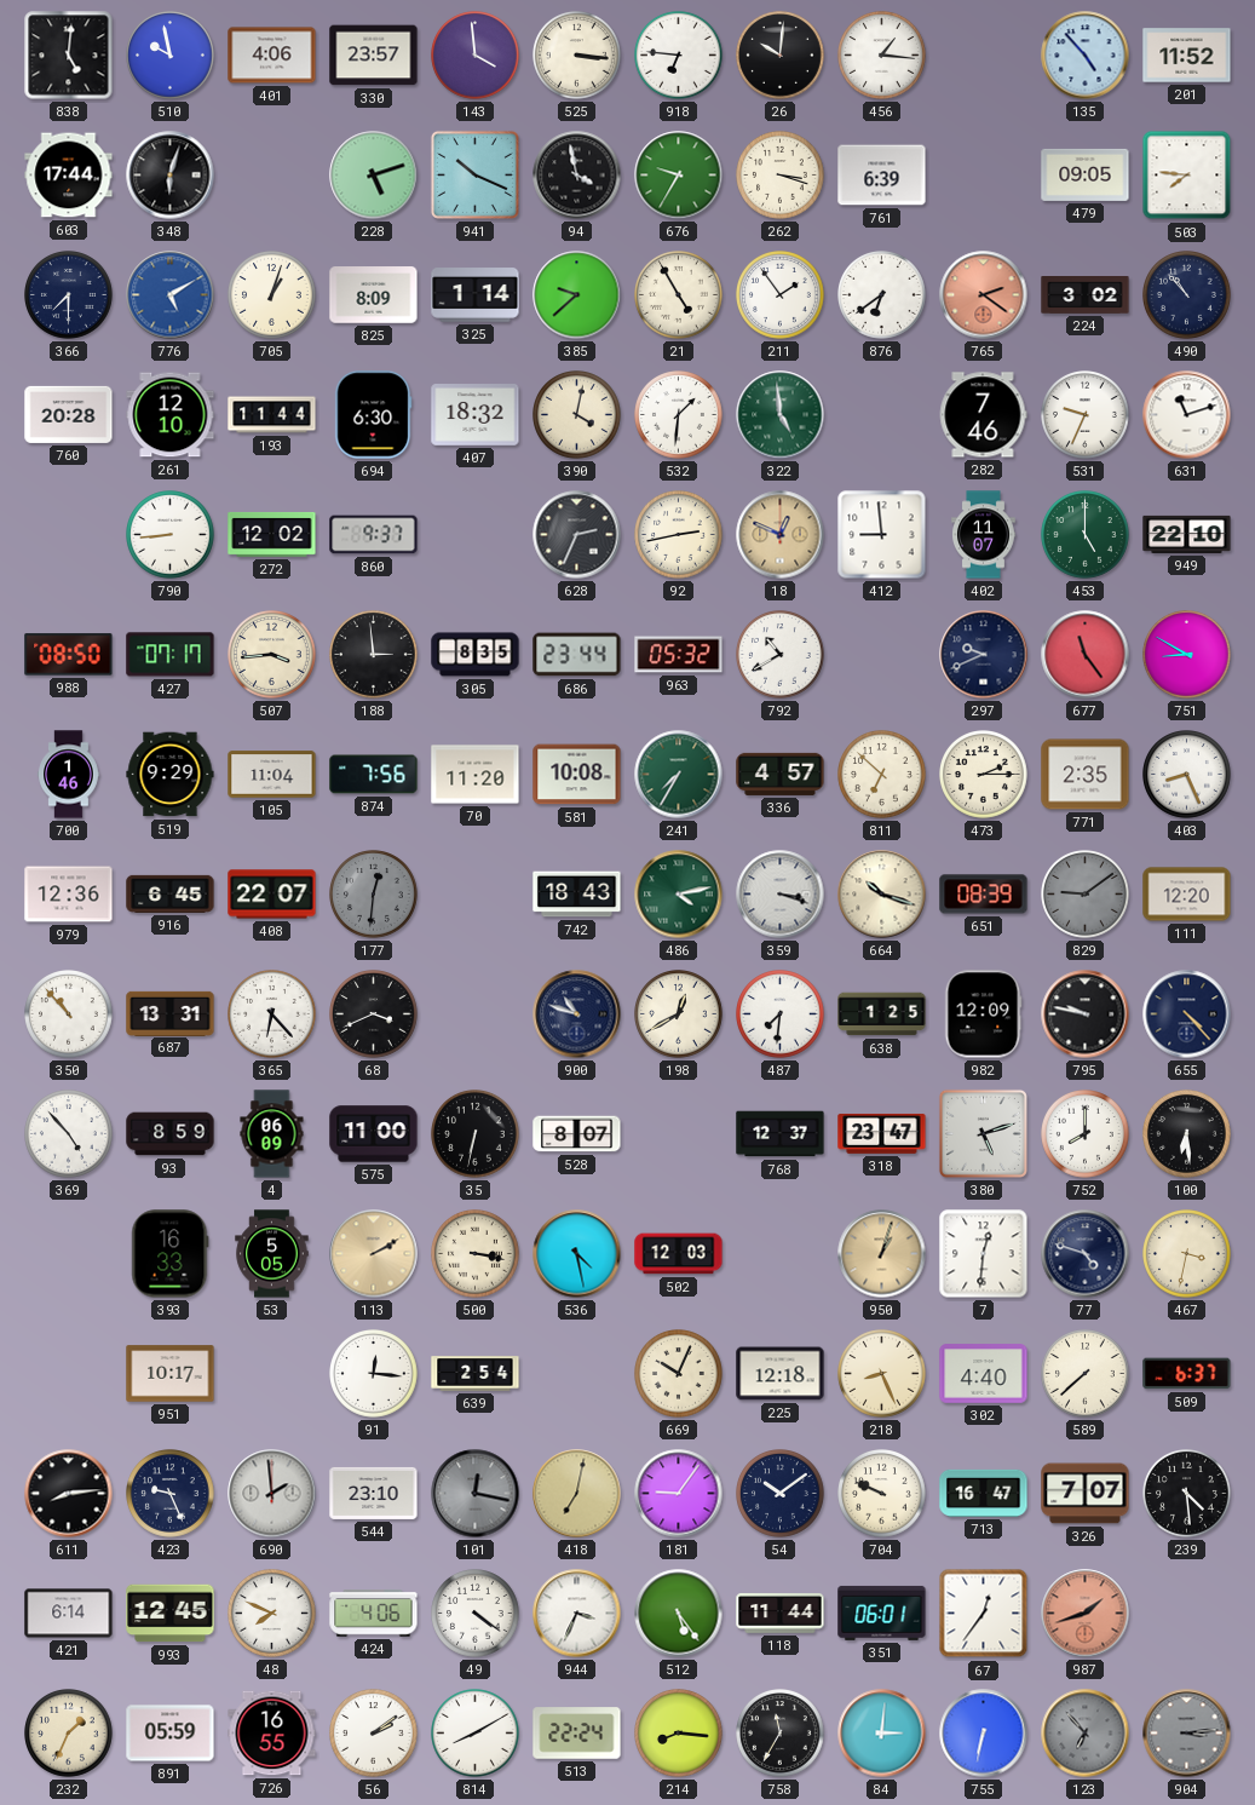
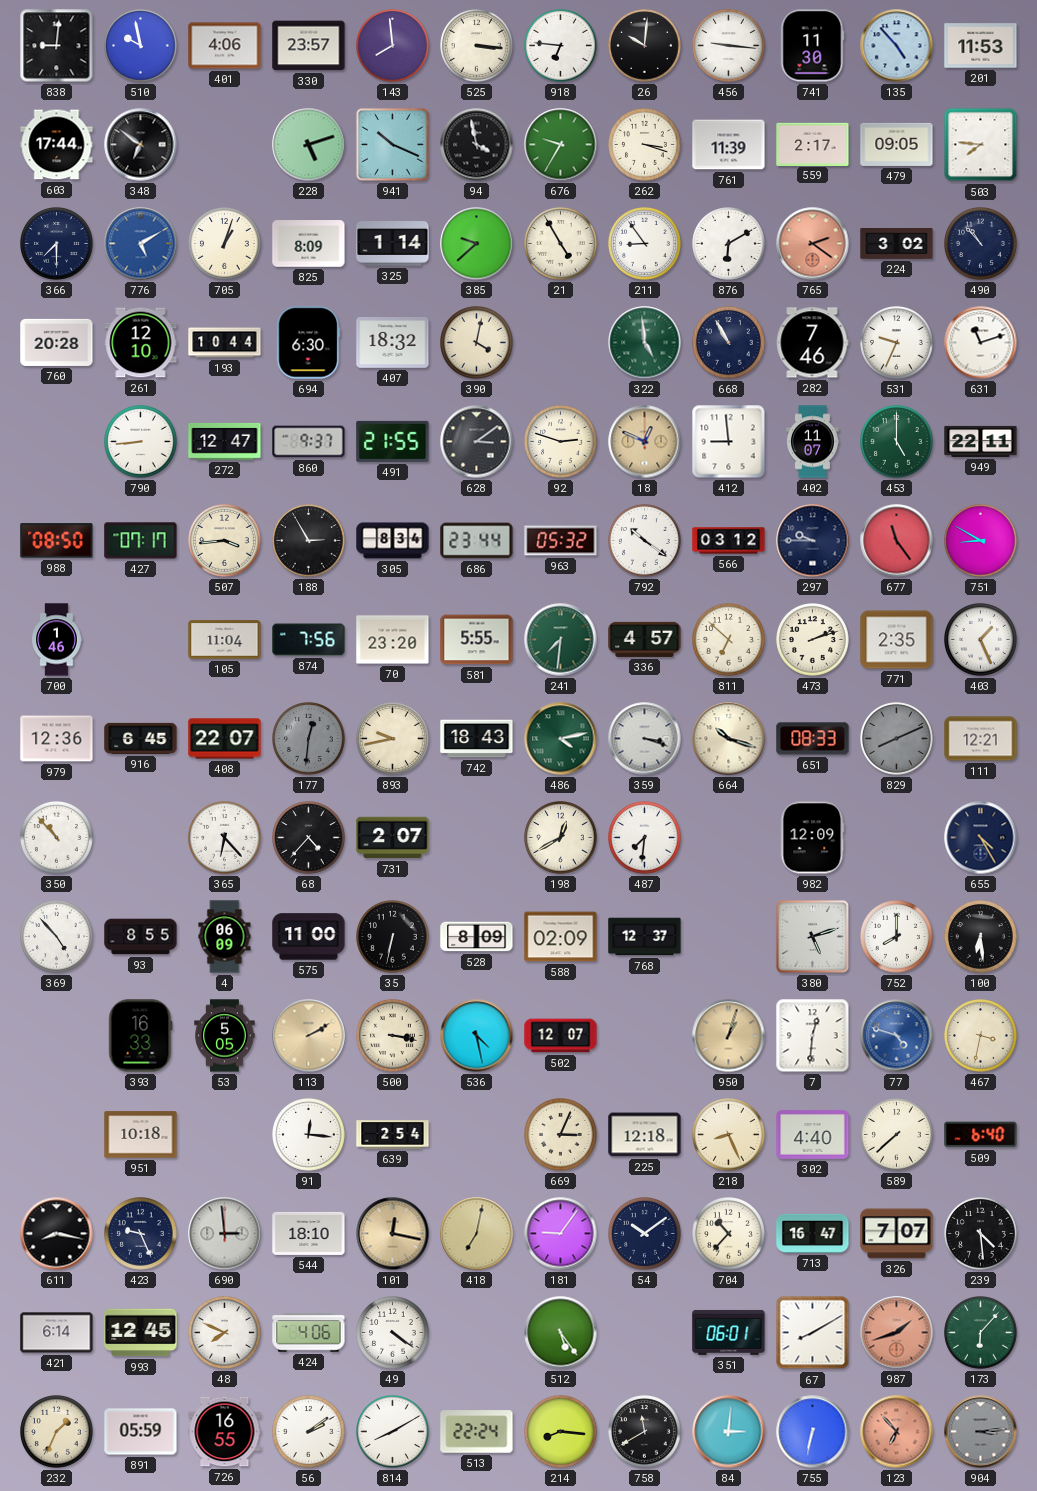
838: 5:01 -> 9:01
143: 3:59 -> 7:59
456: 1:16 -> 9:16
741: none -> 11:30
201: 11:52 -> 11:53
348: 6:03 -> 6:51
761: 6:39 -> 11:39
559: none -> 2:17
211: 1:54 -> 8:54
876: 6:39 -> 6:10
193: 11:44 -> 10:44
532: 1:31 -> none
668: none -> 10:55
272: 12:02 -> 12:47
491: none -> 21:55
628: 2:34 -> 3:09
92: 2:43 -> 2:48
949: 22:10 -> 22:11
188: 2:59 -> 2:55
305: 8:35 -> 8:34
792: 10:40 -> 10:21
566: none -> 03:12
297: 9:41 -> 9:45
519: 9:29 -> none
70: 11:20 -> 23:20
581: 10:08 -> 5:55
241: 7:35 -> 7:31
473: 2:15 -> 2:12
403: 8:26 -> 1:26
893: none -> 9:43
651: 08:39 -> 08:33
829: 9:09 -> 8:11
111: 12:20 -> 12:21
687: 13:31 -> none
68: 3:41 -> 4:37
731: none -> 2:07
900: 10:48 -> none
638: 1:25 -> none
795: 9:47 -> none
655: 4:23 -> 4:25
93: 8:59 -> 8:55
528: 8:07 -> 8:09
588: none -> 02:09
318: 23:47 -> none
502: 12:03 -> 12:07
77 dial: navy -> blue
951: 10:17 -> 10:18
669: 10:04 -> 3:04
509: 6:37 -> 6:40
611: 8:14 -> 8:17
690: 1:59 -> 2:59
544: 23:10 -> 18:10
101 dial: grey -> champagne
704: 9:49 -> 10:37
944: 3:34 -> none
118: 11:44 -> none
67: 12:36 -> 8:10
173: none -> 6:07
758: 11:35 -> 11:40
123 dial: grey -> salmon
